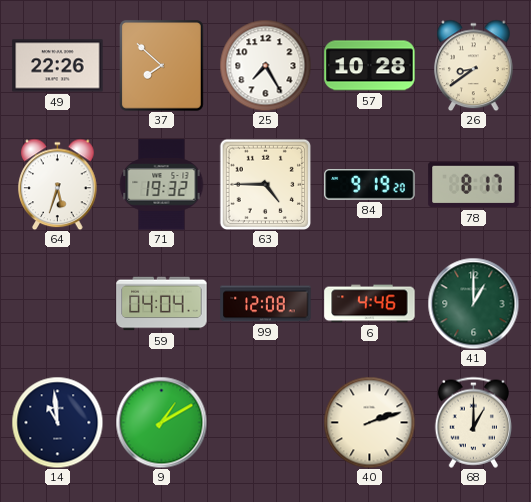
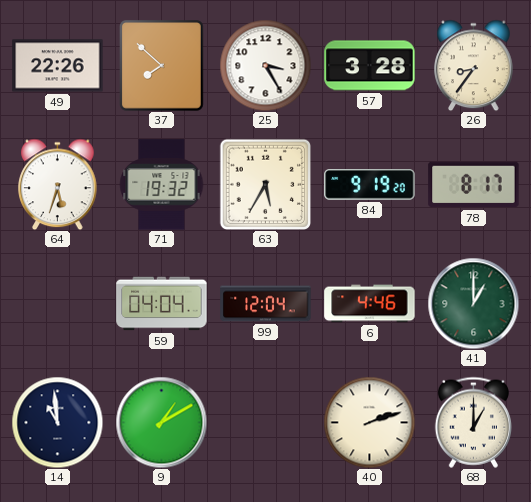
25: 7:25 -> 3:25
57: 10:28 -> 3:28
26: 8:39 -> 8:36
63: 4:45 -> 5:35
99: 12:08 -> 12:04
